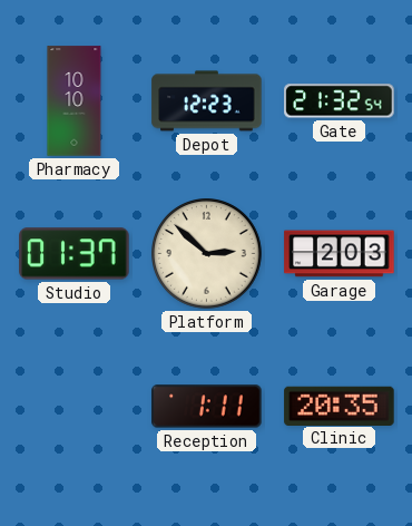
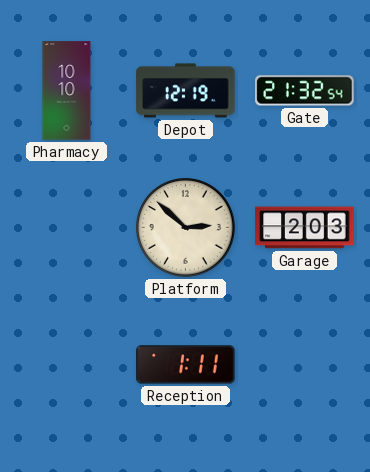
Depot: 12:23 -> 12:19
Studio: 01:37 -> none
Clinic: 20:35 -> none
